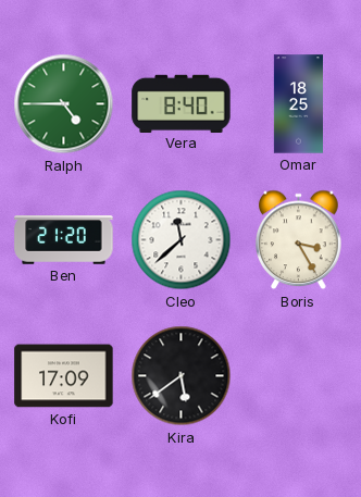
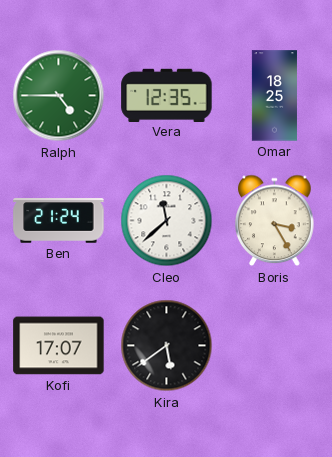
Vera: 8:40 -> 12:35
Ben: 21:20 -> 21:24
Kofi: 17:09 -> 17:07
